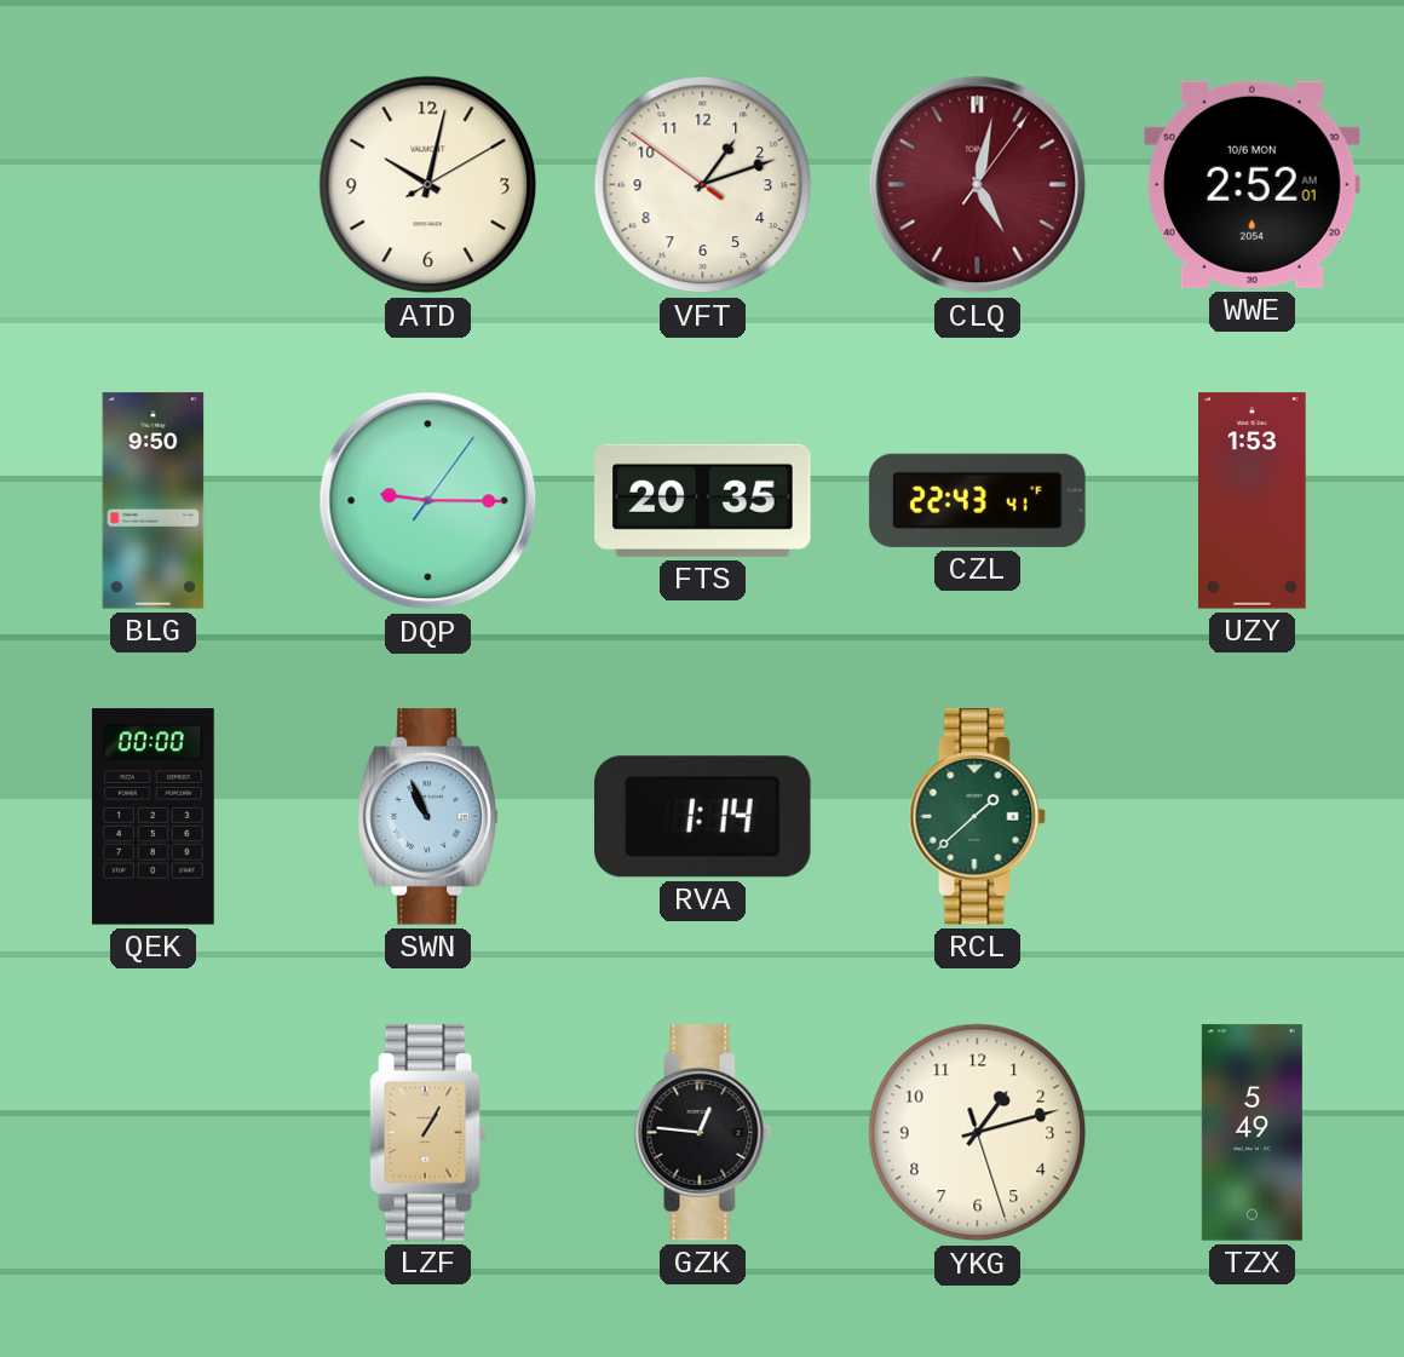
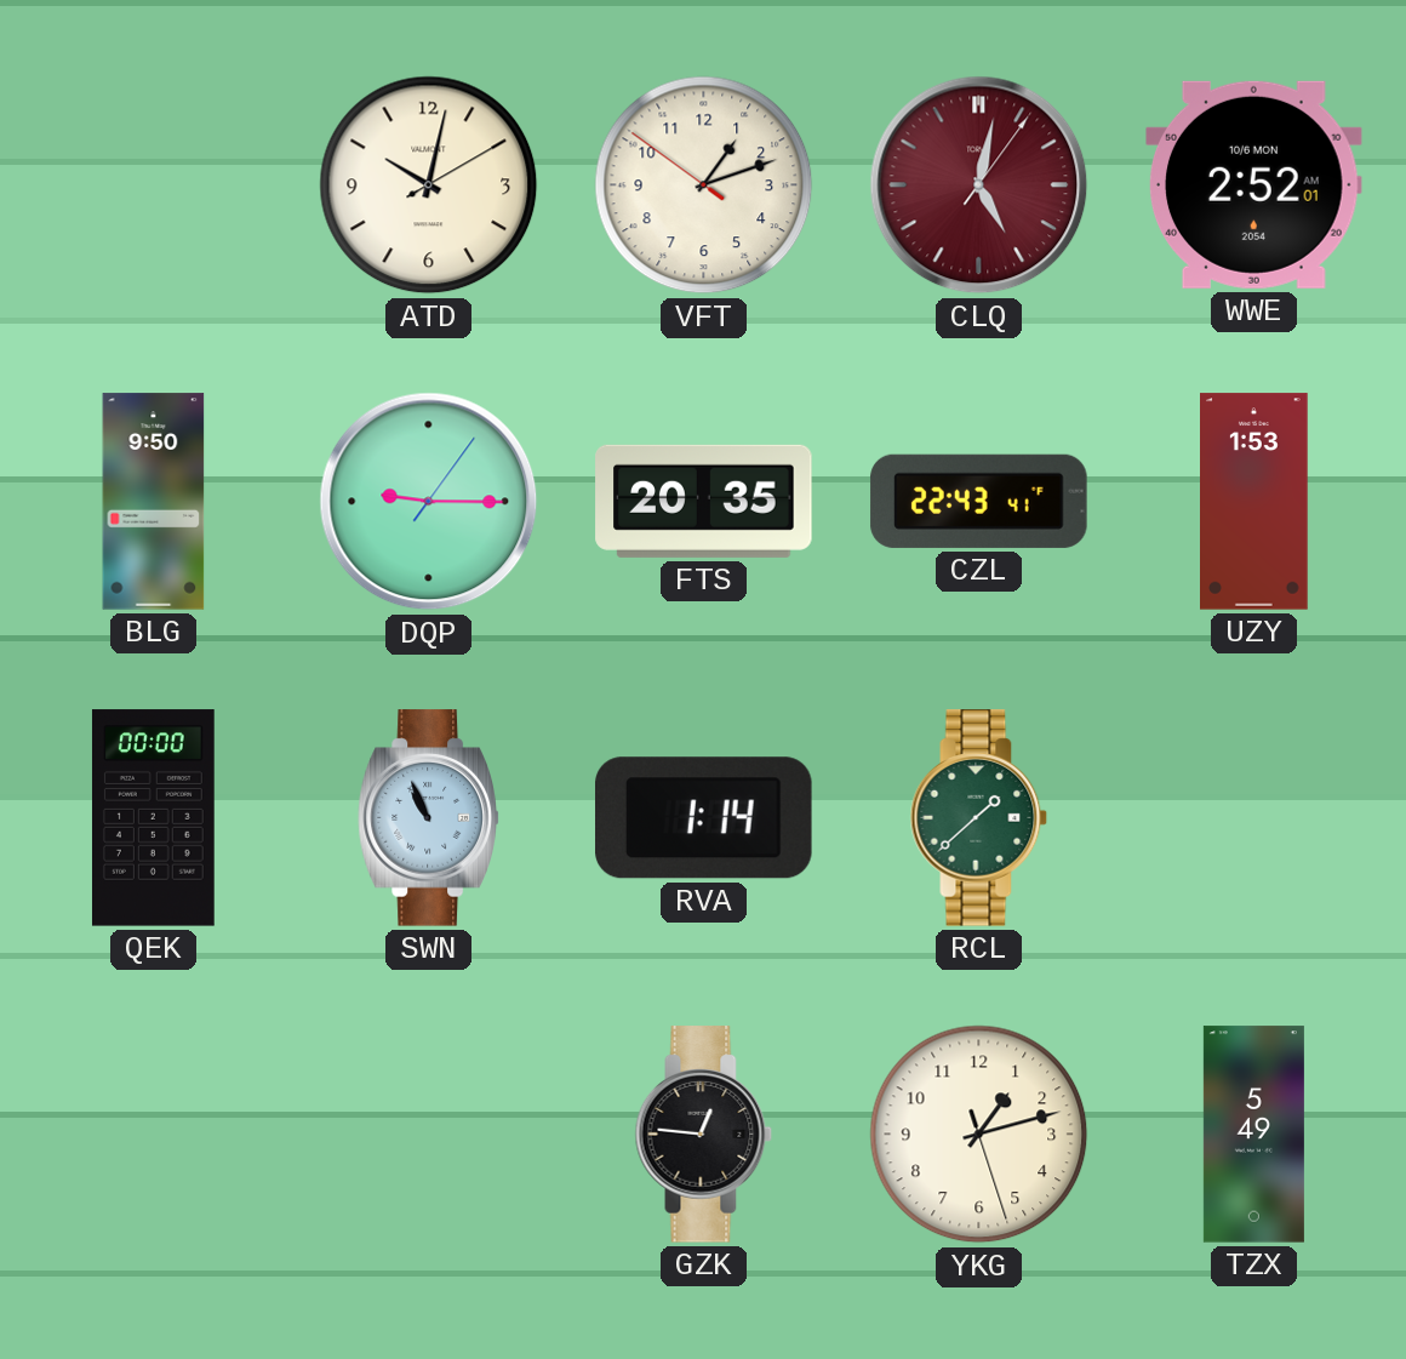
LZF: 1:05 -> none
